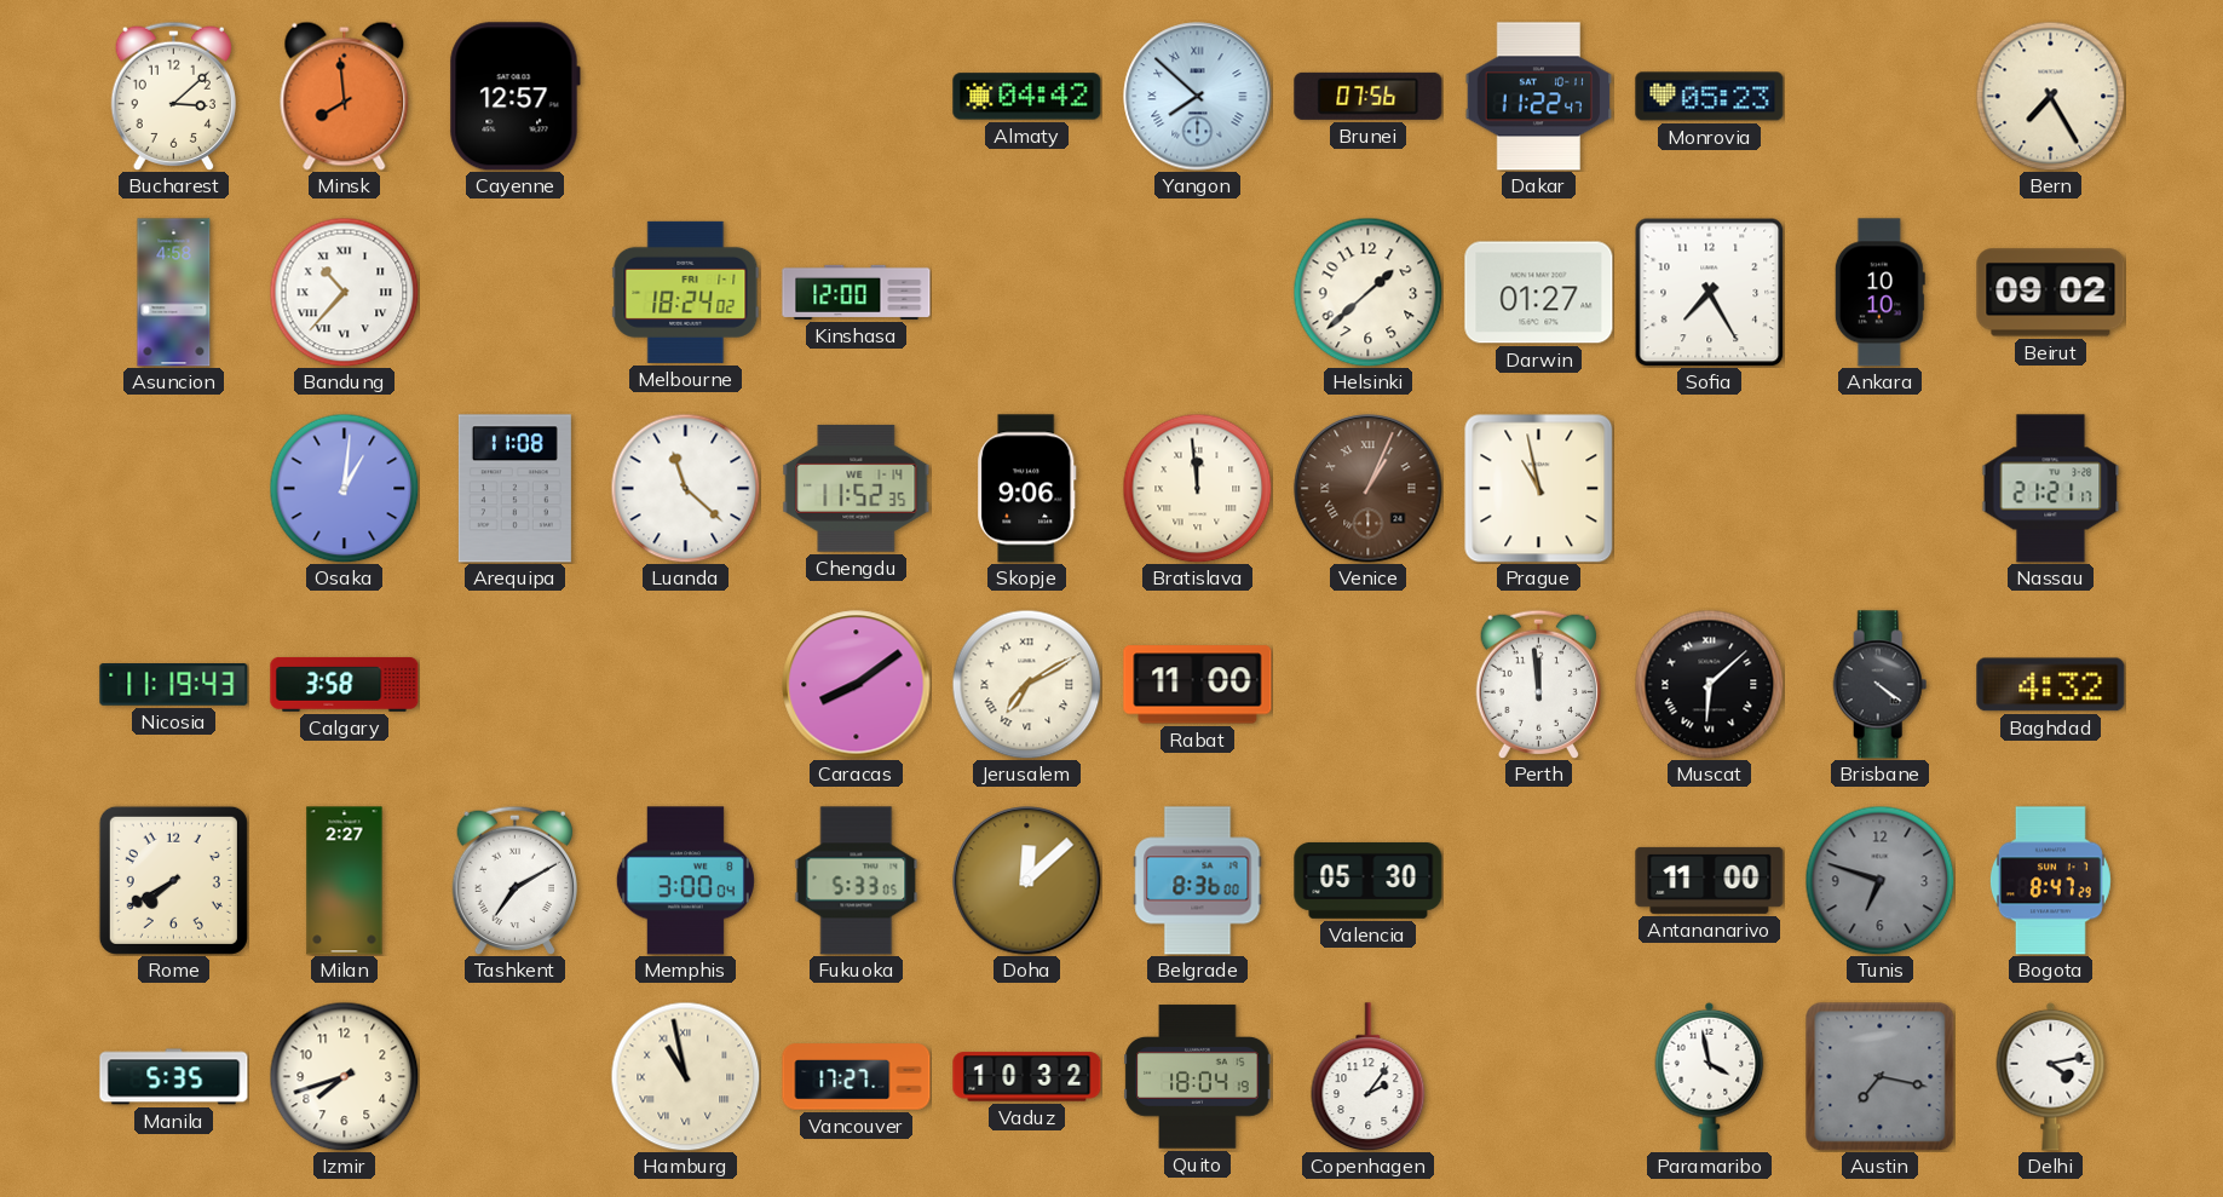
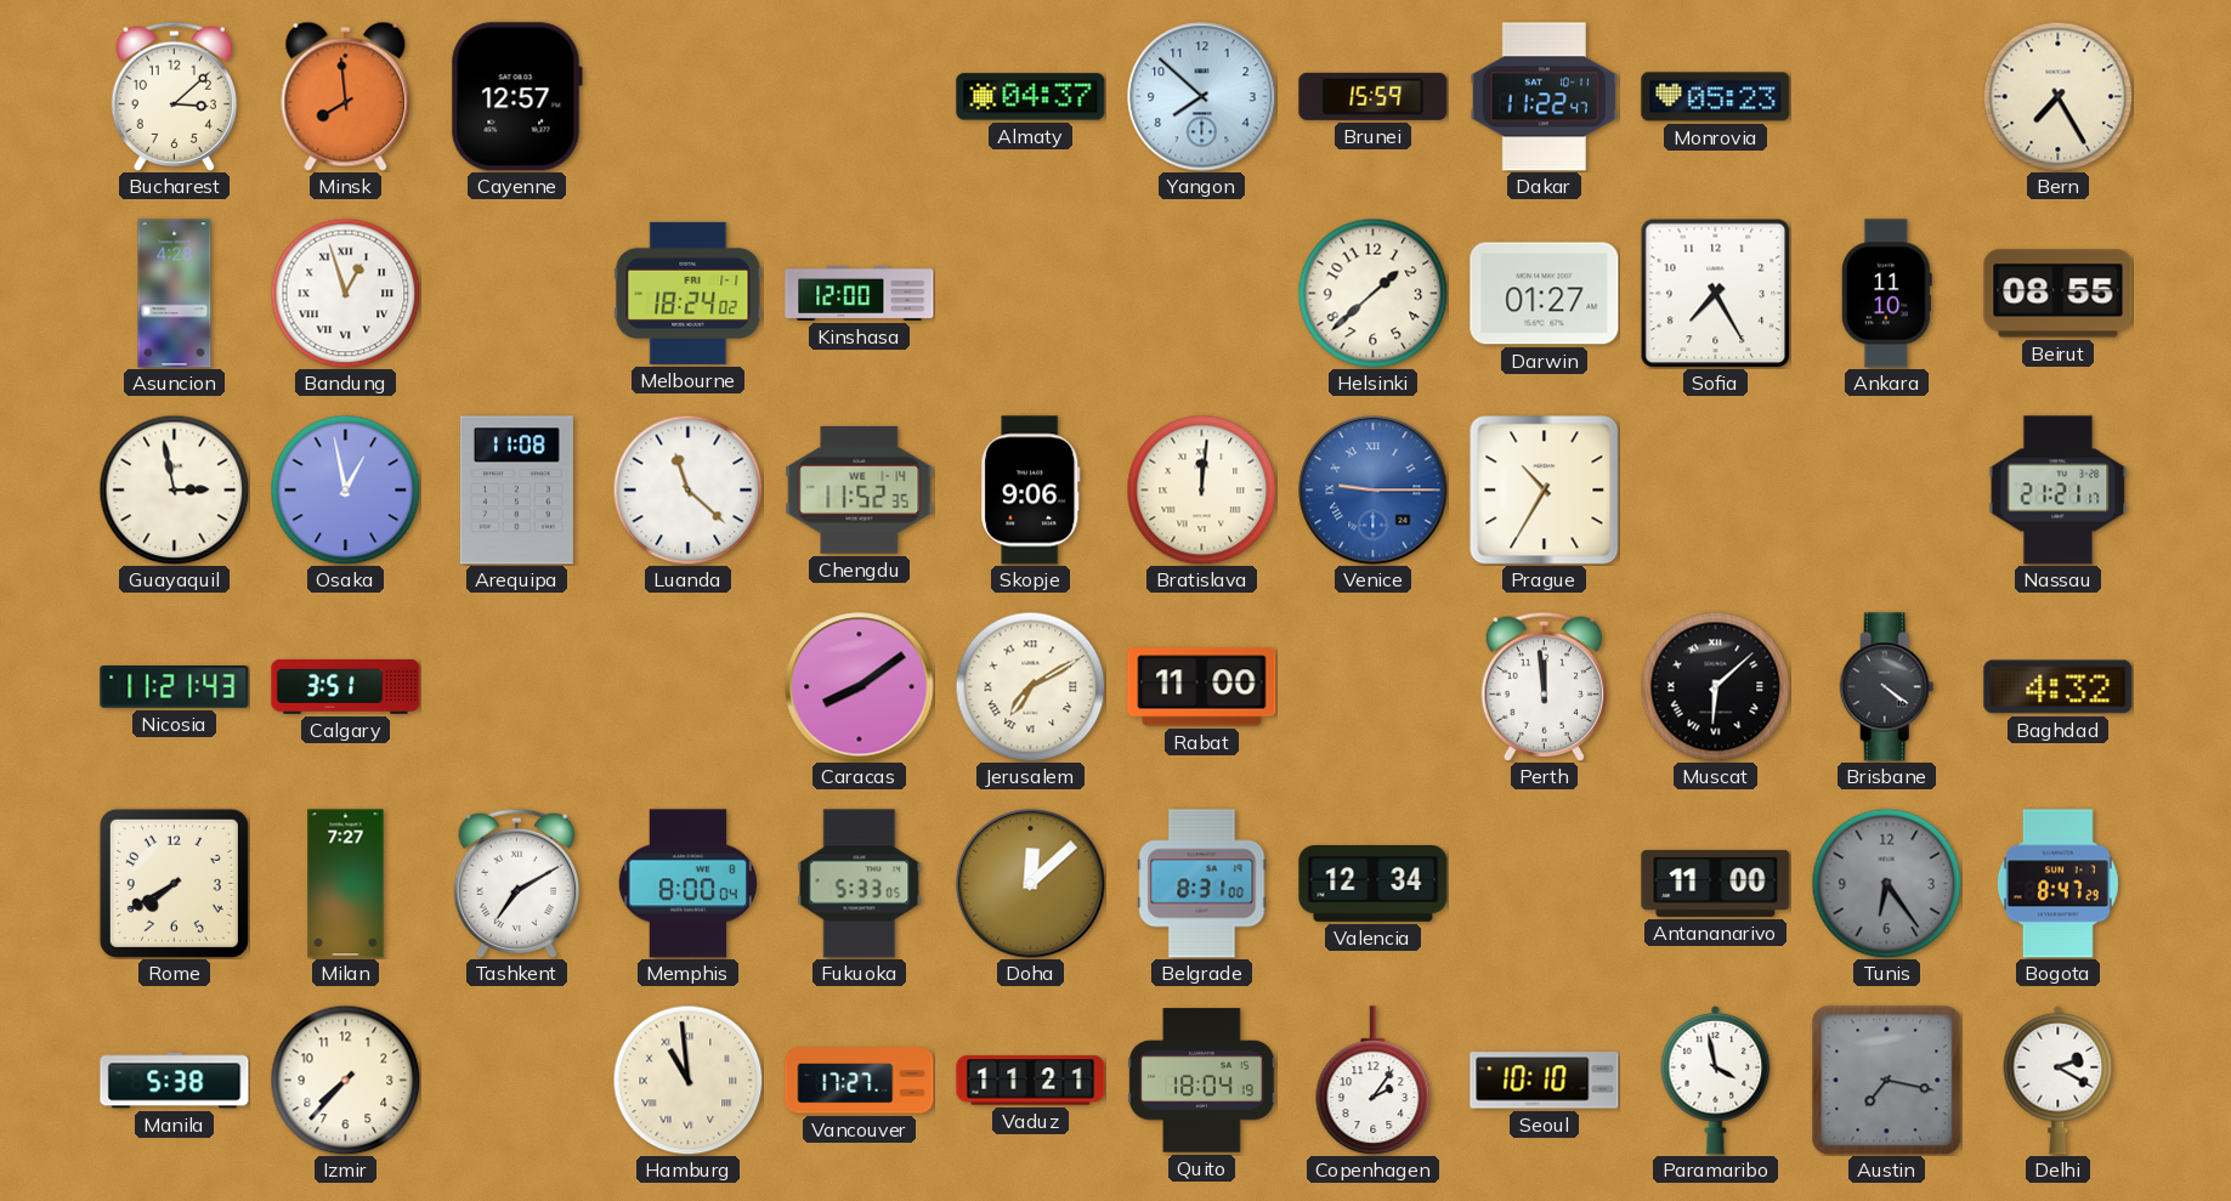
Almaty: 04:42 -> 04:37
Yangon numerals: Roman -> Arabic
Brunei: 07:56 -> 15:59
Asuncion: 4:58 -> 4:28
Bandung: 10:37 -> 12:57
Ankara: 10:10 -> 11:10
Beirut: 09:02 -> 08:55
Guayaquil: none -> 2:58
Osaka: 1:01 -> 12:58
Bratislava: 11:59 -> 12:01
Venice: 1:04 -> 9:15
Venice dial: brown -> blue
Prague: 10:58 -> 10:35
Nicosia: 11:19 -> 11:21
Calgary: 3:58 -> 3:51
Milan: 2:27 -> 7:27
Memphis: 3:00 -> 8:00
Belgrade: 8:36 -> 8:31
Valencia: 05:30 -> 12:34
Tunis: 6:48 -> 6:24
Manila: 5:35 -> 5:38
Izmir: 7:42 -> 7:37
Hamburg: 10:58 -> 10:59
Vaduz: 10:32 -> 11:21
Seoul: none -> 10:10
Delhi: 4:13 -> 2:20
